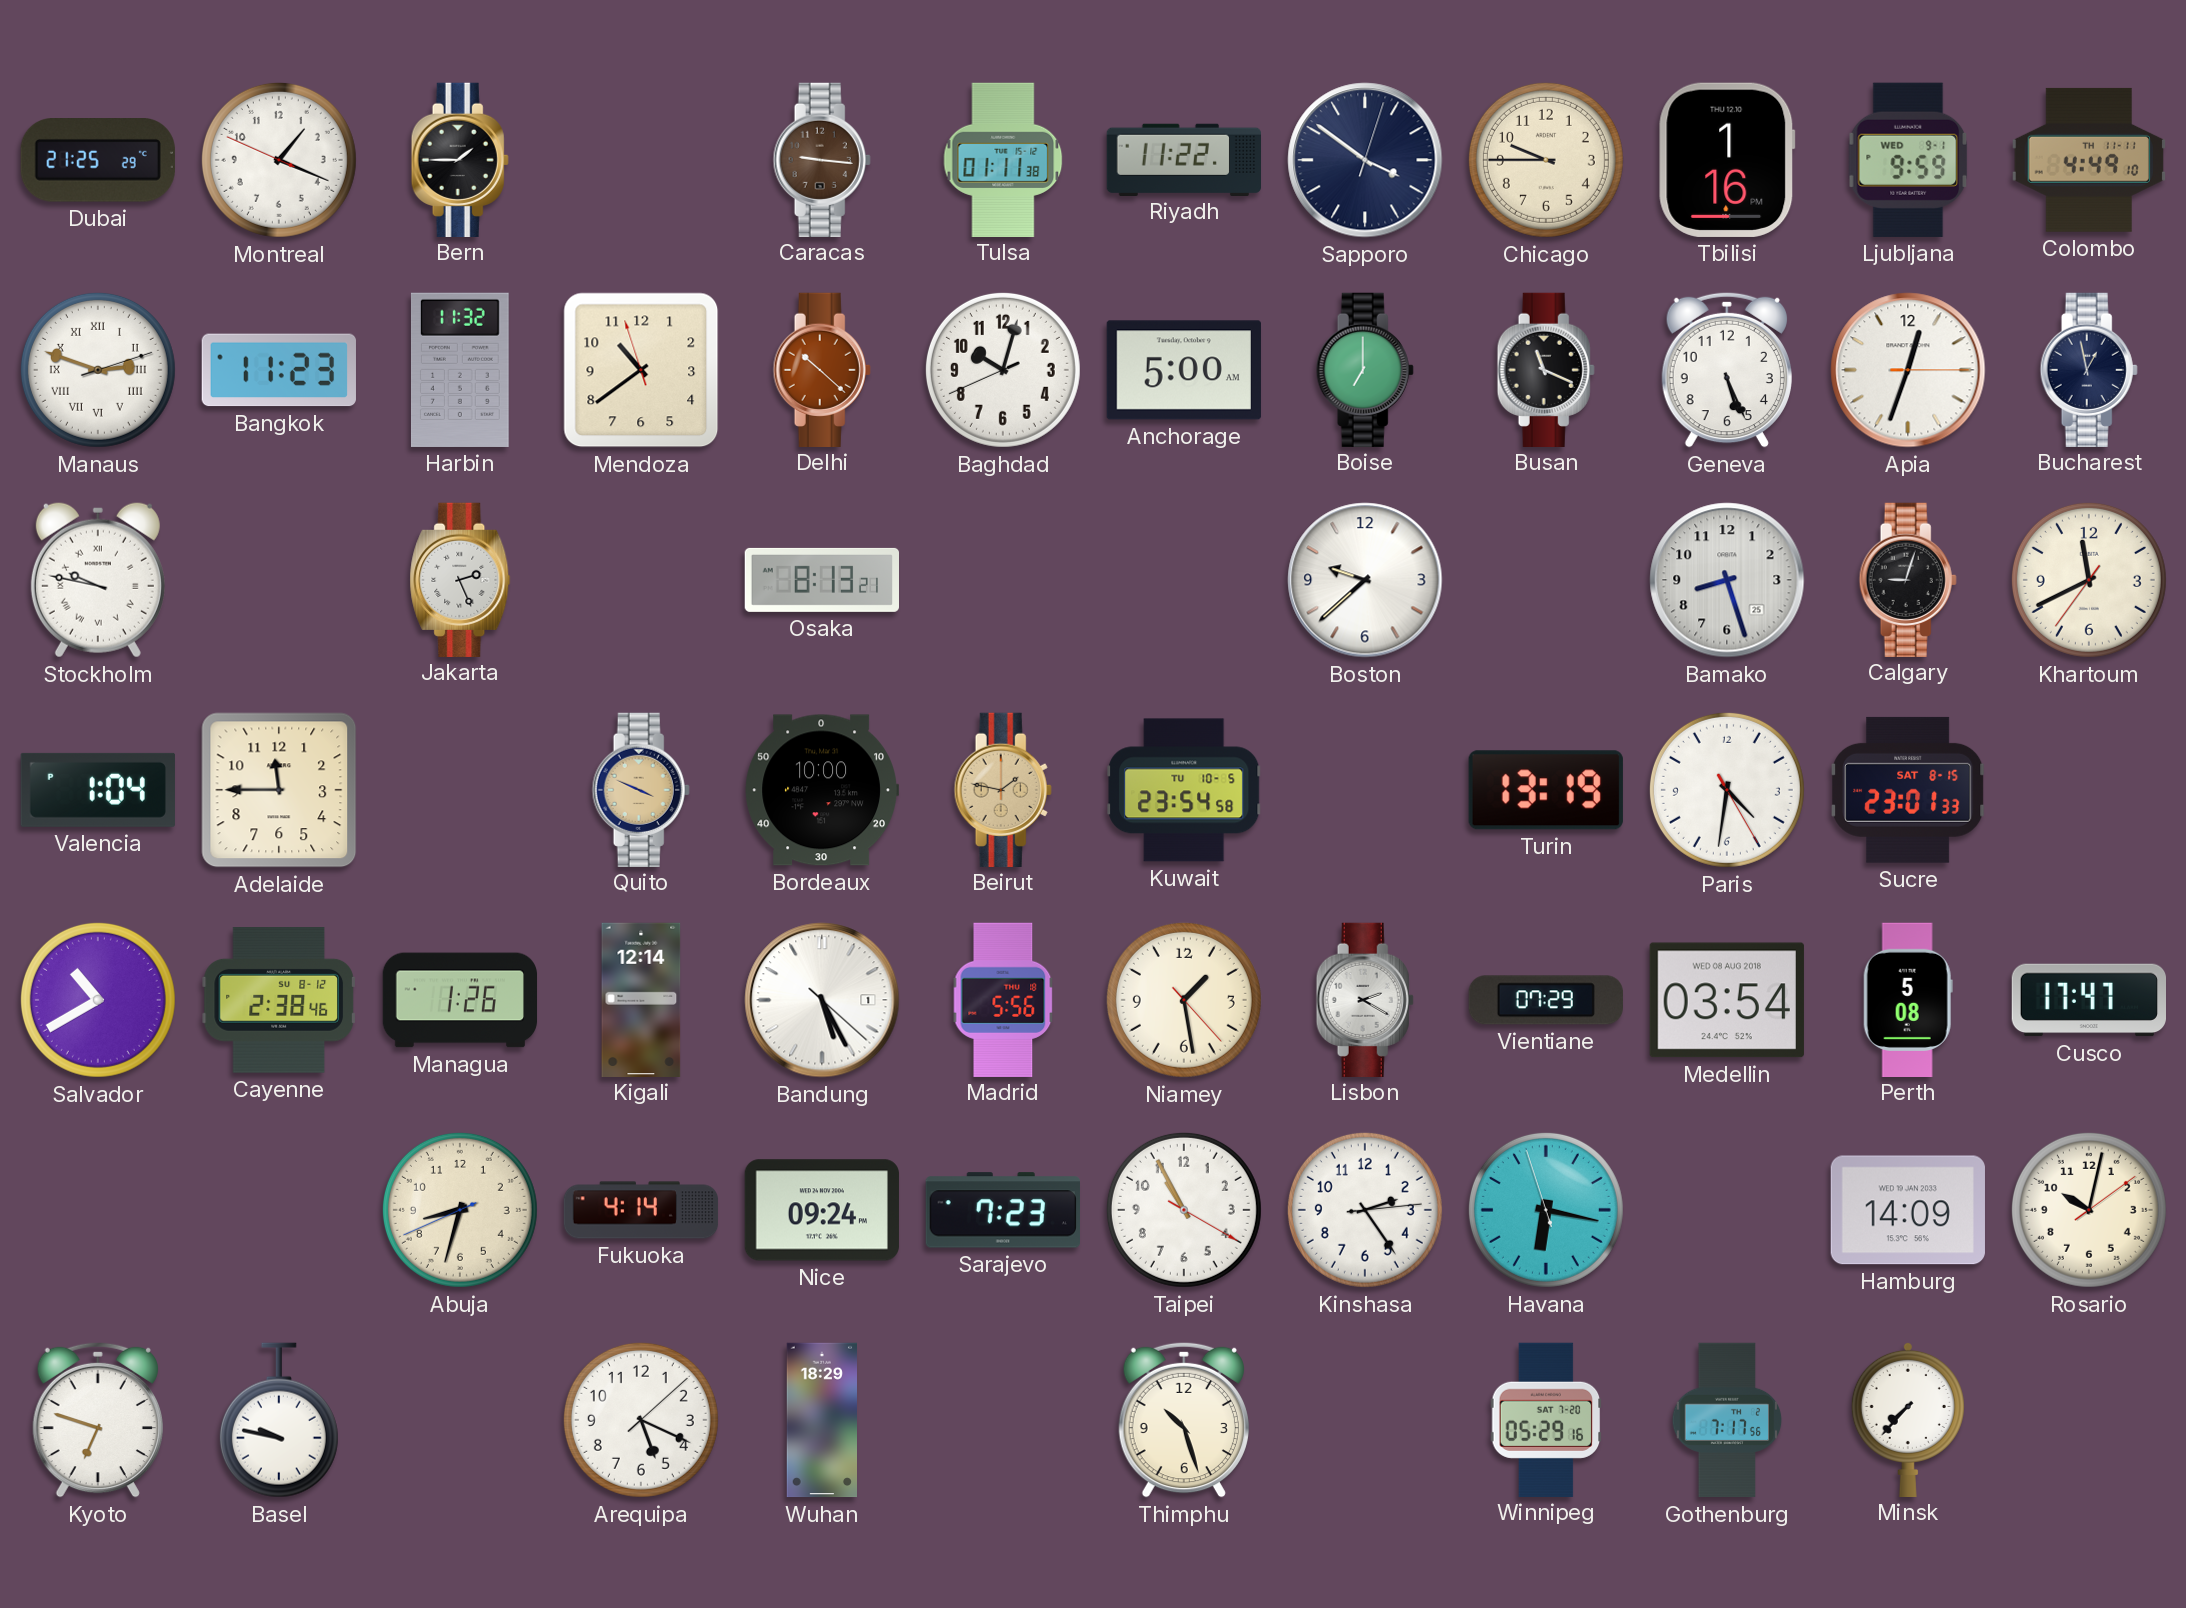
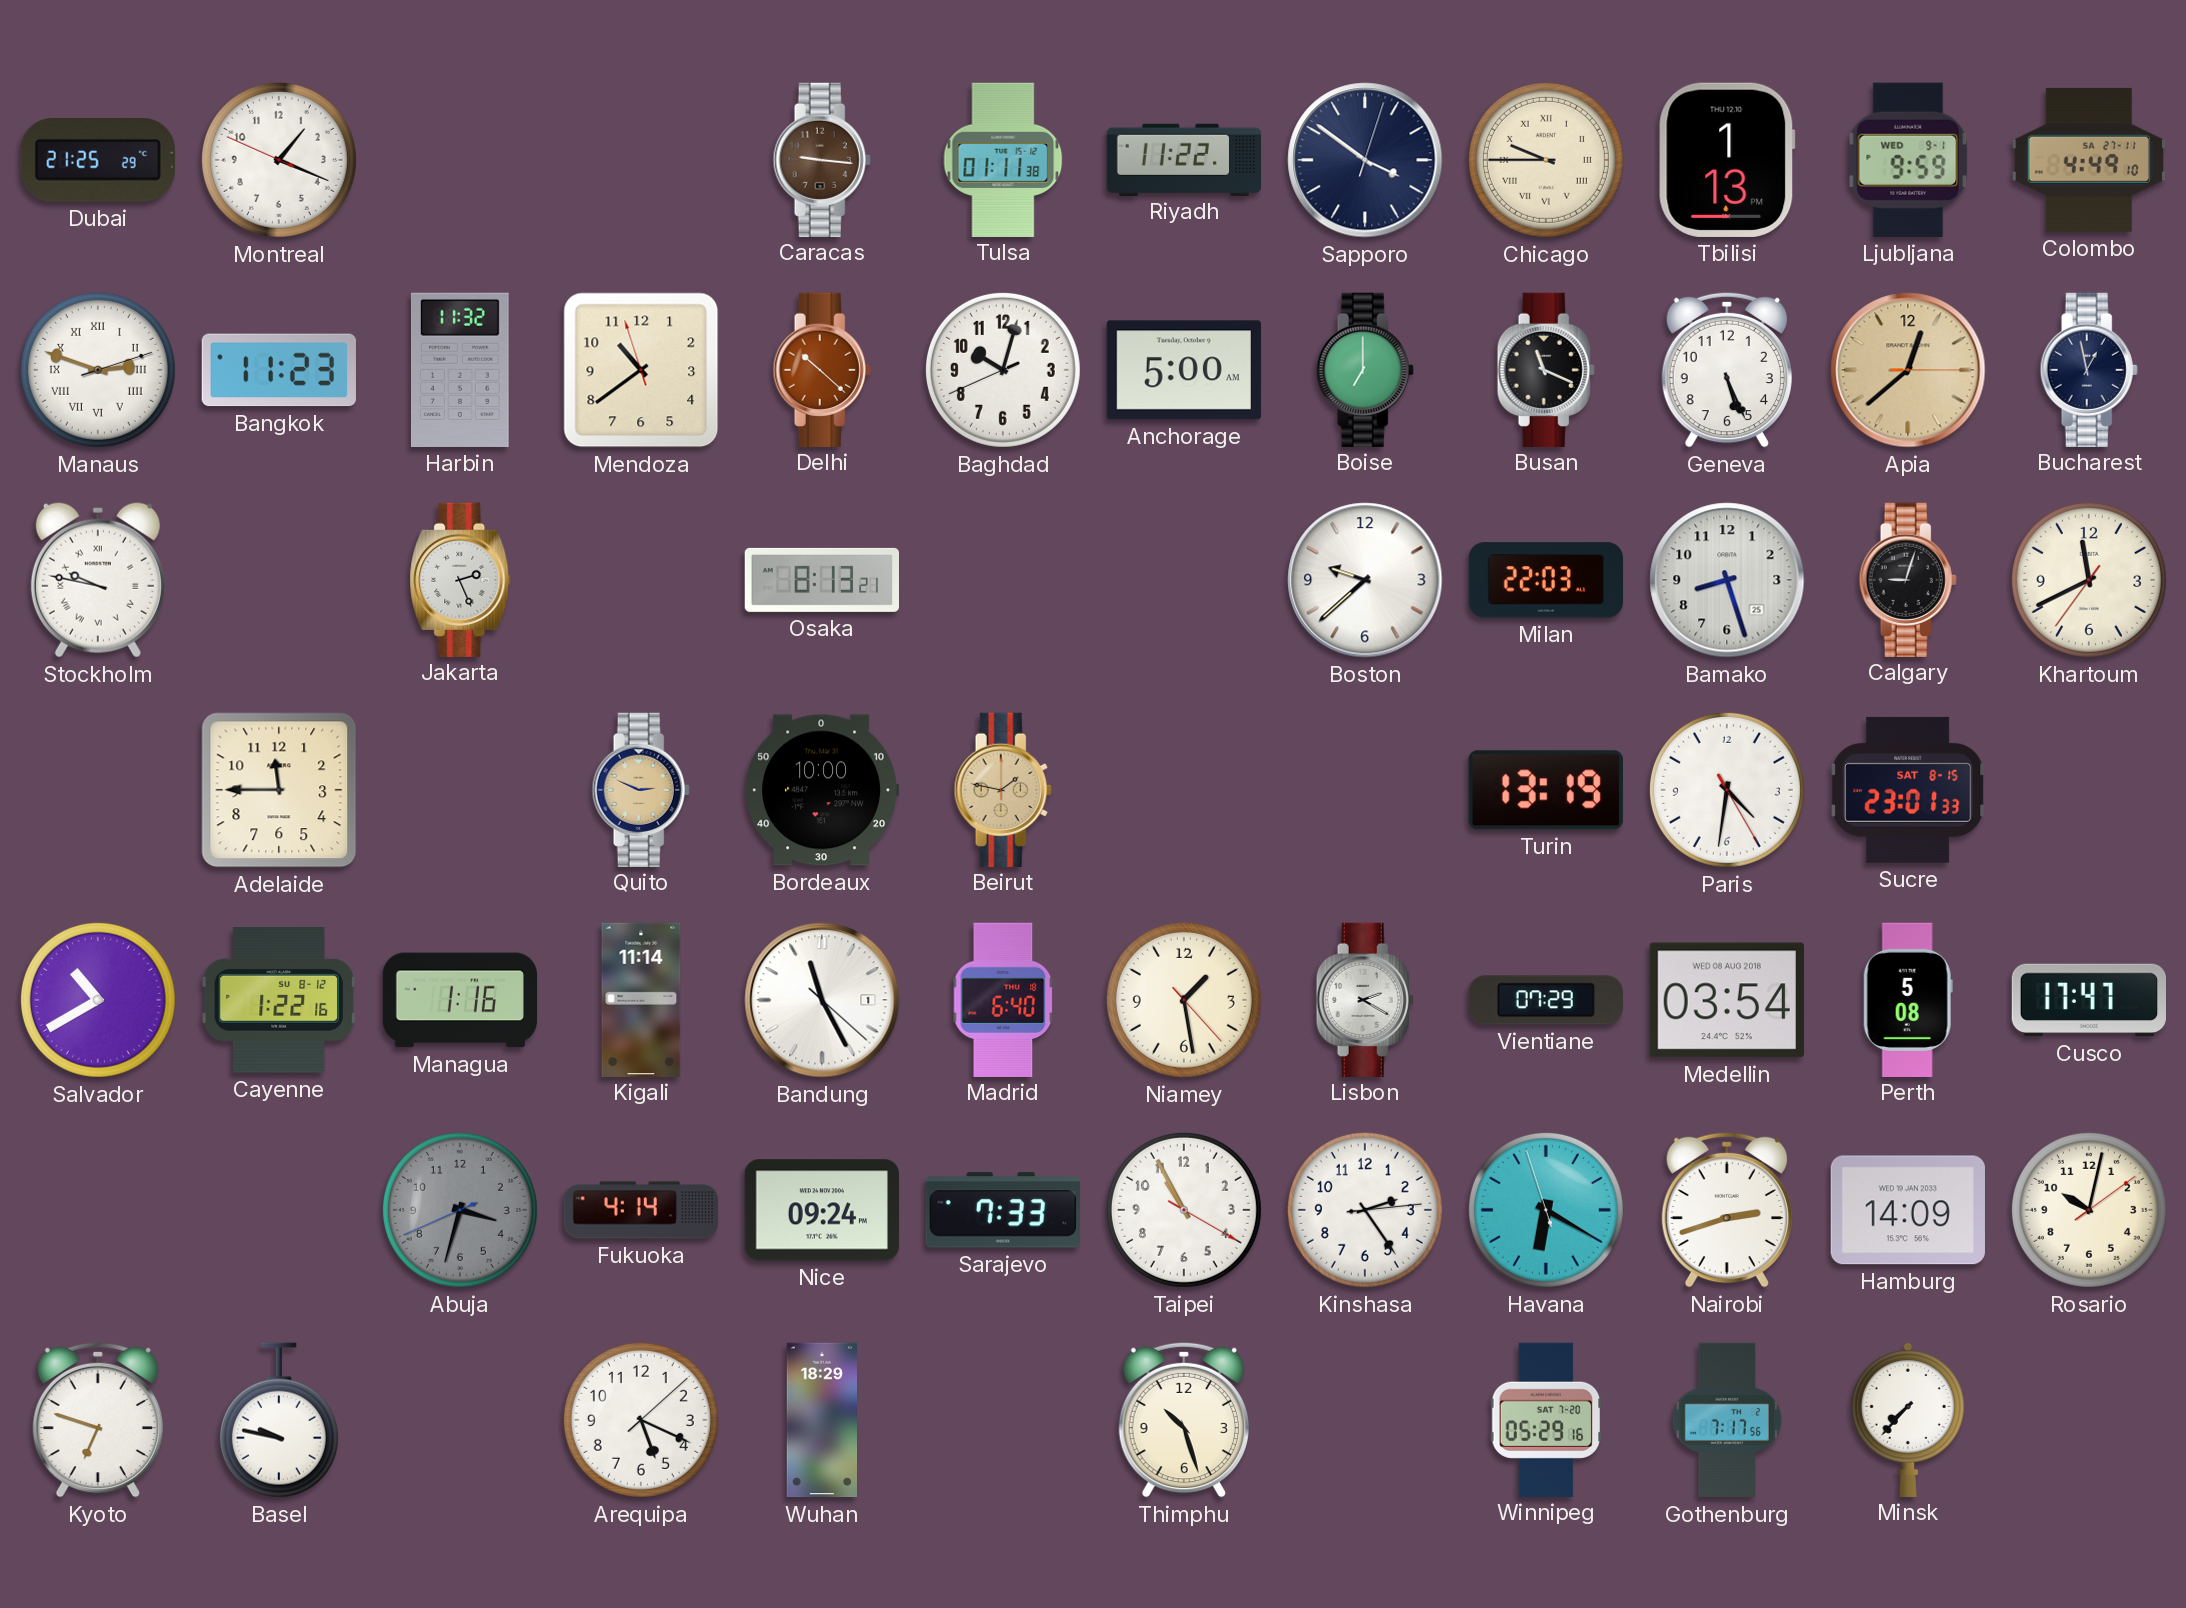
Bern: 1:45 -> none
Chicago numerals: Arabic -> Roman
Tbilisi: 1:16 -> 1:13
Colombo date: TH 11-11 -> SA 27-11
Apia: 12:33 -> 12:38
Apia dial: white -> champagne
Milan: none -> 22:03
Valencia: 1:04 -> none
Quito: 3:49 -> 2:49
Kuwait: 23:54 -> none
Cayenne: 2:38 -> 1:22
Managua: 1:26 -> 1:16
Kigali: 12:14 -> 11:14
Bandung: 5:25 -> 11:25
Madrid: 5:56 -> 6:40
Abuja: 8:32 -> 3:32
Abuja dial: cream -> grey
Sarajevo: 7:23 -> 7:33
Havana: 6:16 -> 6:19
Nairobi: none -> 2:42
